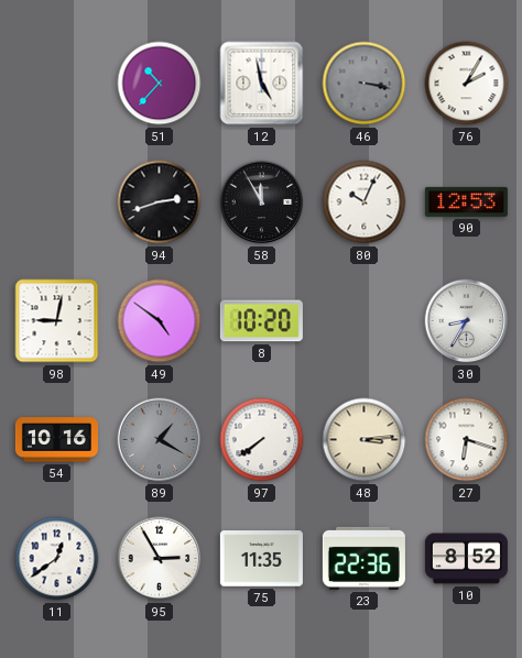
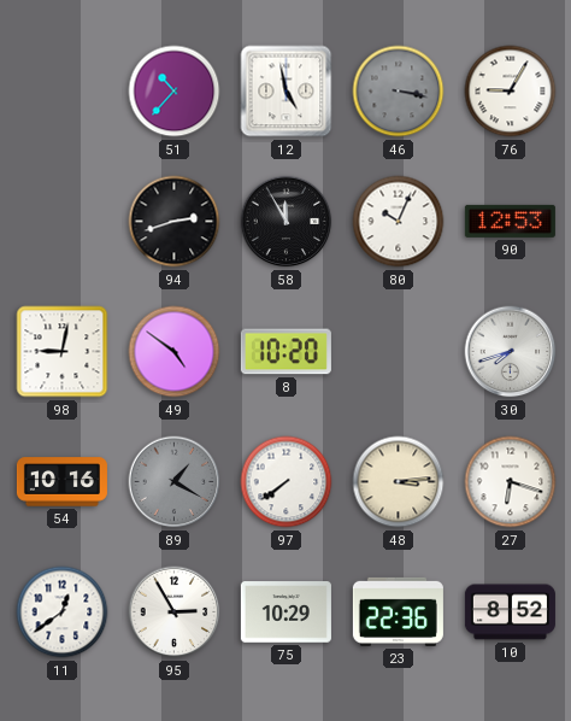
76: 2:05 -> 9:05
30: 8:35 -> 7:42
75: 11:35 -> 10:29
